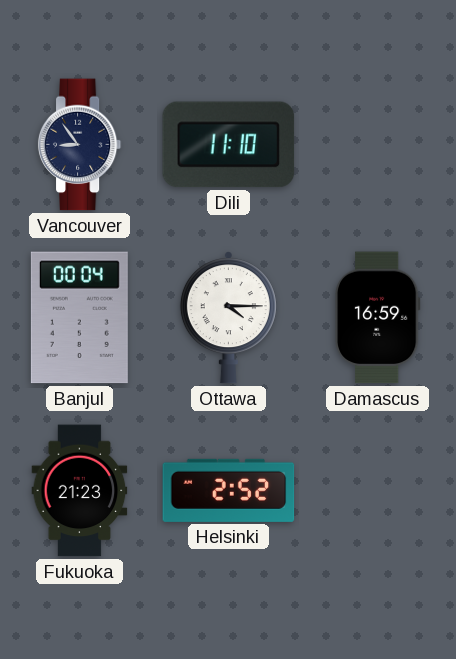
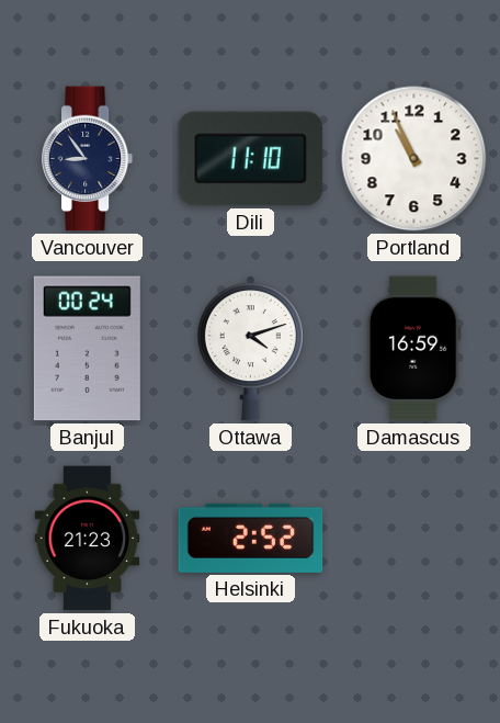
Portland: none -> 10:56
Banjul: 00:04 -> 00:24
Ottawa: 4:15 -> 4:12
